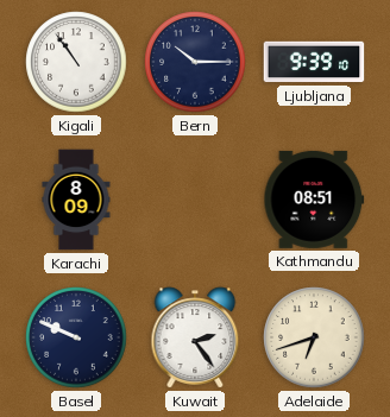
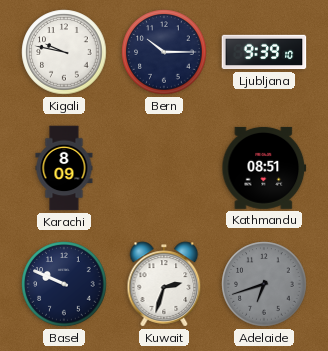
Kigali: 10:54 -> 9:47
Kuwait: 2:24 -> 2:33
Adelaide dial: cream -> grey
